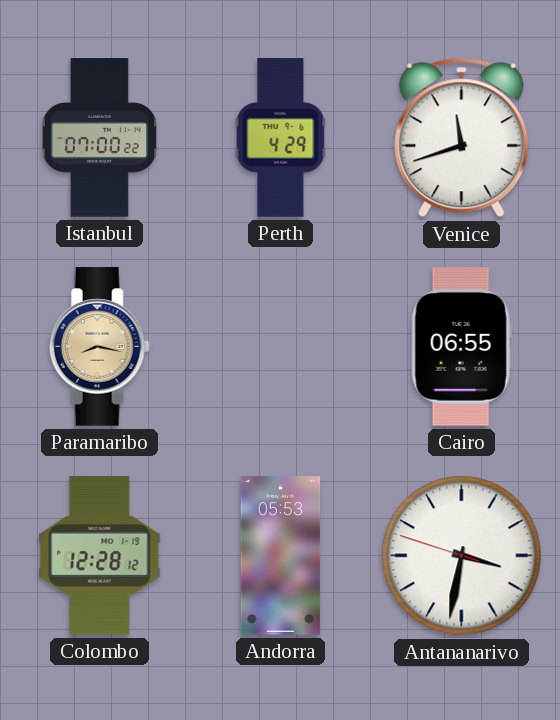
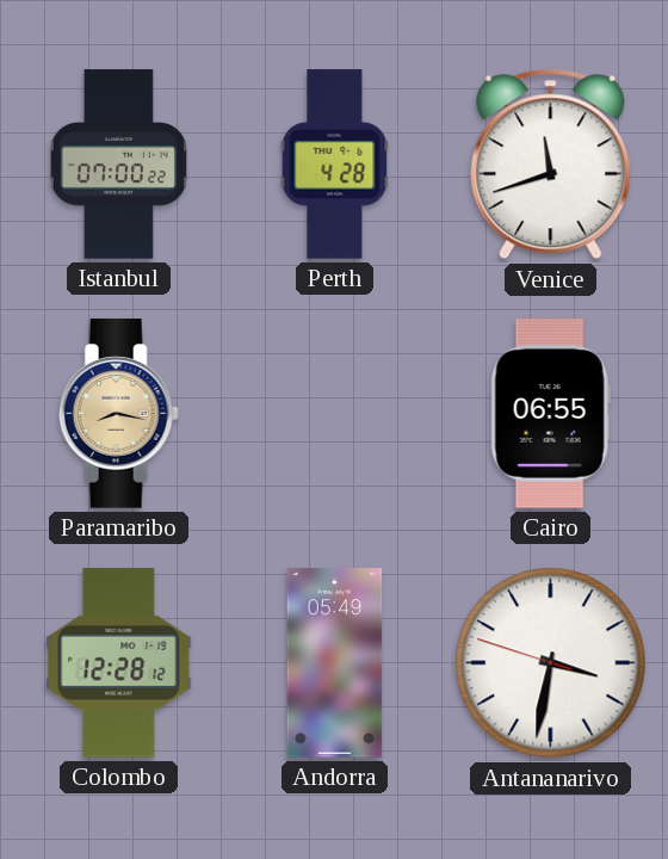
Perth: 4:29 -> 4:28
Andorra: 05:53 -> 05:49
